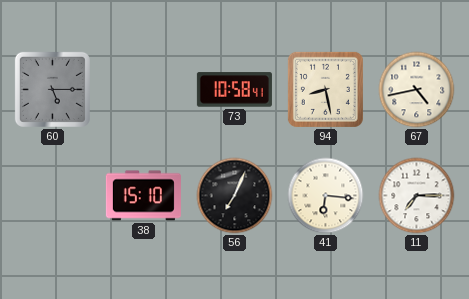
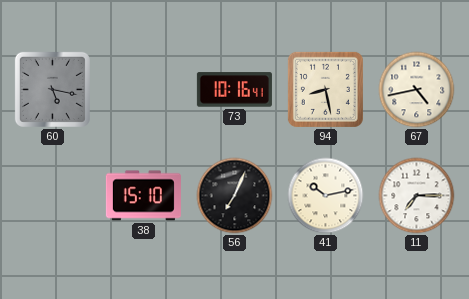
60: 5:15 -> 5:17
73: 10:58 -> 10:16
41: 6:16 -> 10:13
